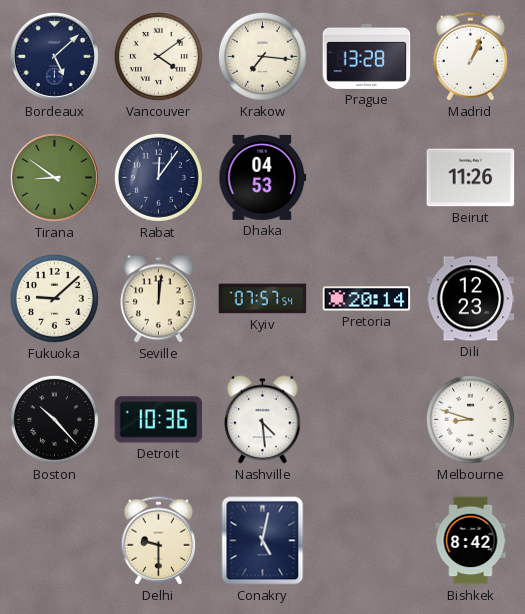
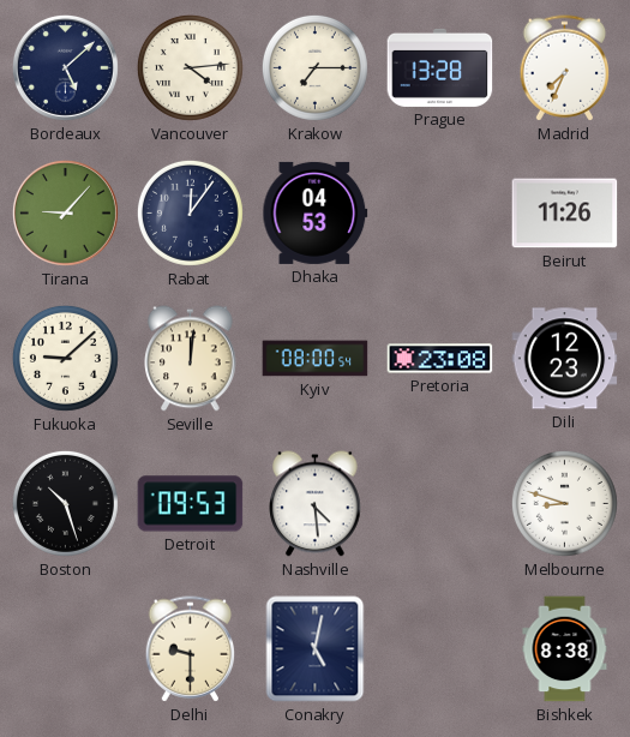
Vancouver: 4:09 -> 4:14
Krakow: 7:16 -> 7:15
Madrid: 1:04 -> 7:34
Tirana: 8:51 -> 9:07
Kyiv: 07:57 -> 08:00
Pretoria: 20:14 -> 23:08
Boston: 10:23 -> 10:27
Detroit: 10:36 -> 09:53
Bishkek: 8:42 -> 8:38
